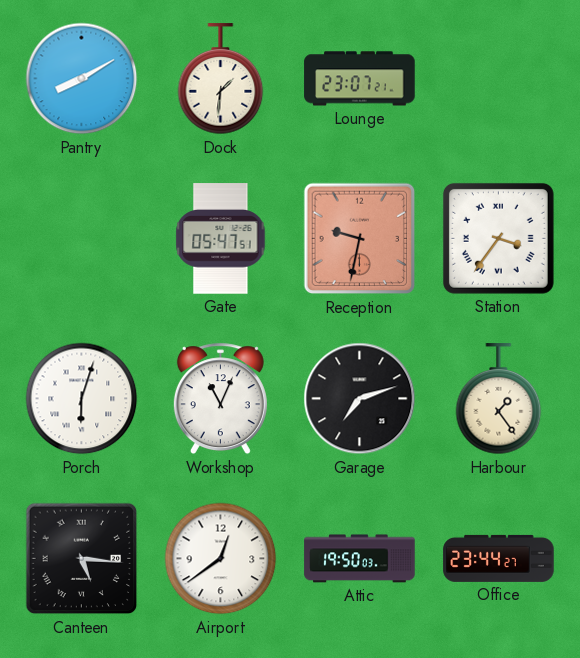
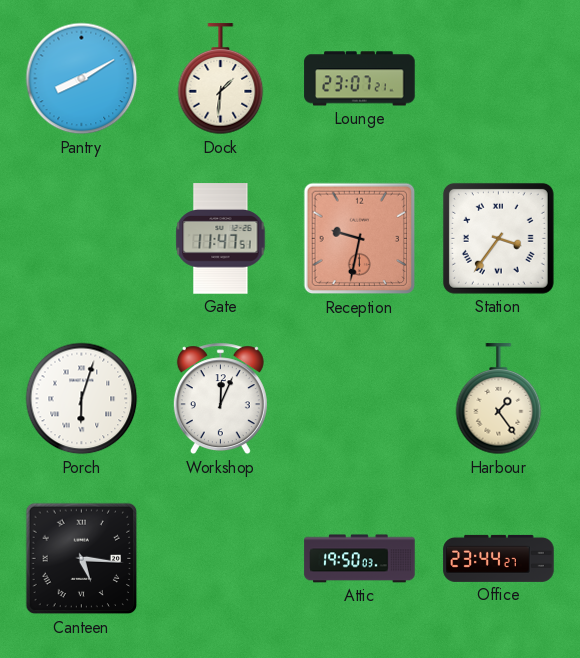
Gate: 05:47 -> 11:47
Workshop: 11:04 -> 12:04
Garage: 7:12 -> none
Airport: 12:39 -> none
